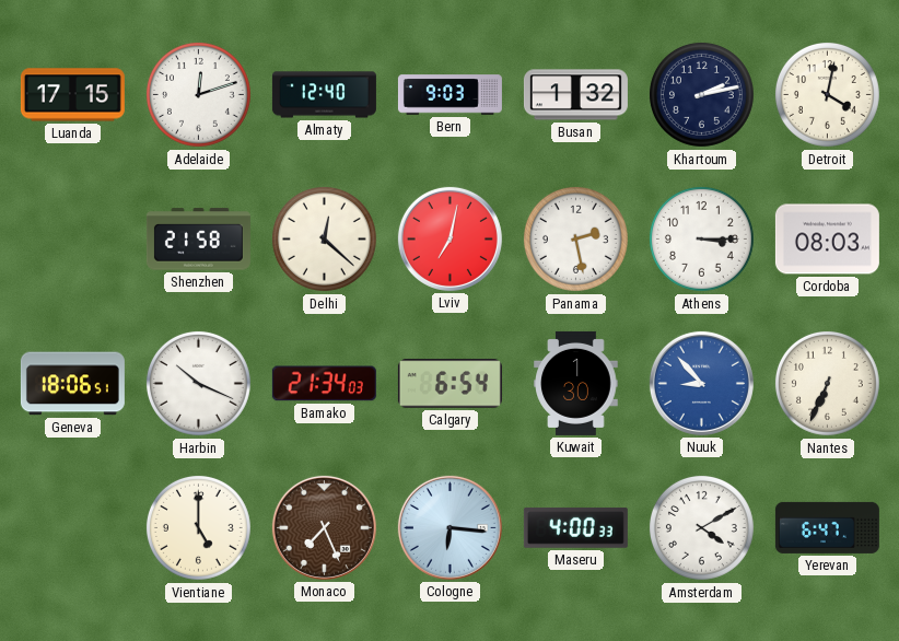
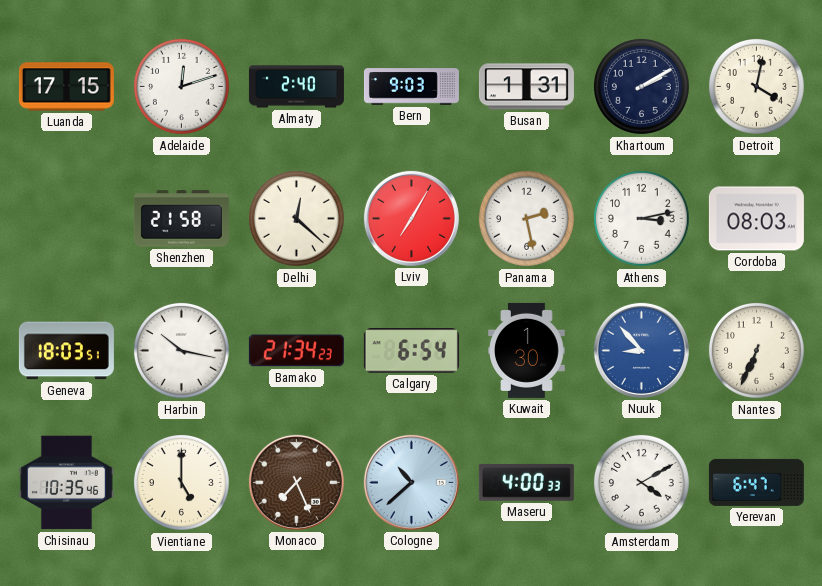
Almaty: 12:40 -> 2:40
Busan: 1:32 -> 1:31
Khartoum: 2:13 -> 2:10
Lviv: 7:02 -> 7:05
Athens: 3:15 -> 3:13
Geneva: 18:06 -> 18:03
Harbin: 10:19 -> 10:17
Bamako: 21:34:03 -> 21:34:23
Chisinau: none -> 10:35
Cologne: 6:16 -> 10:38
